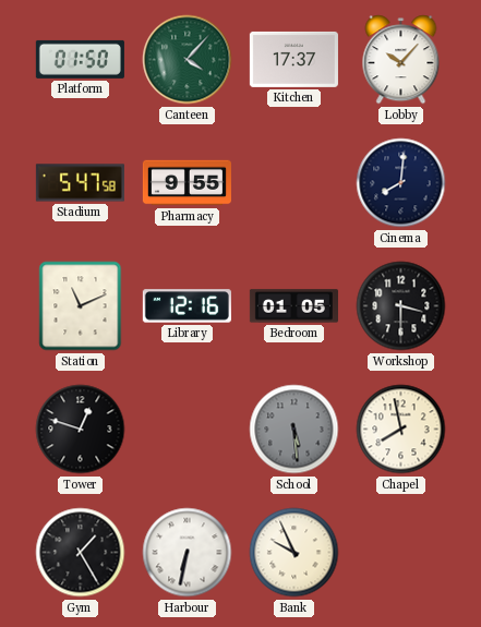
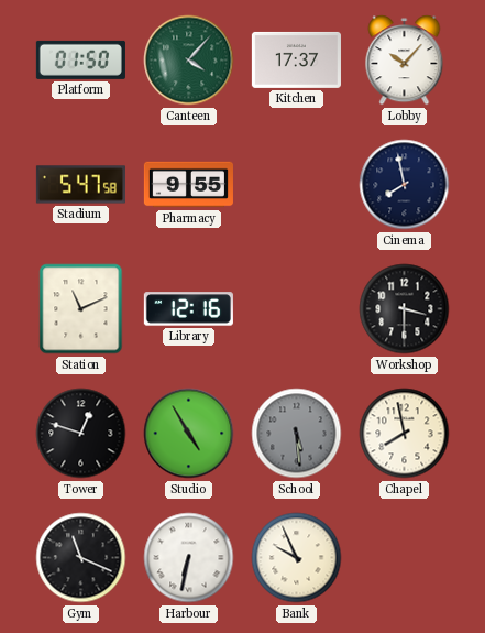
Cinema: 8:01 -> 7:58
Bedroom: 01:05 -> none
Studio: none -> 4:55
Gym: 1:25 -> 11:19
